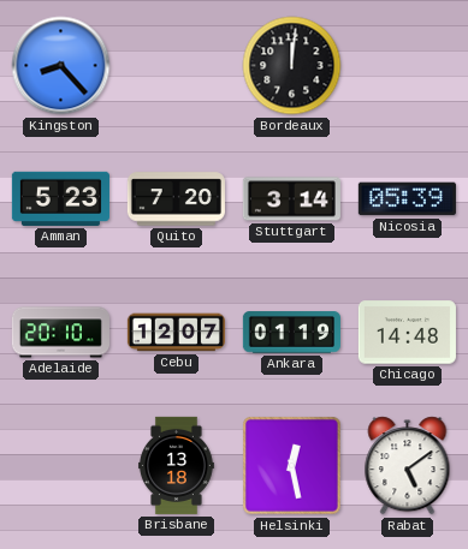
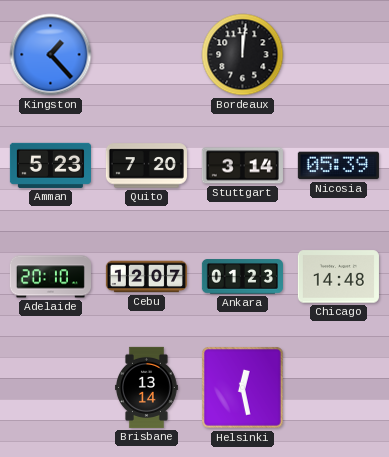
Kingston: 8:23 -> 1:23
Ankara: 01:19 -> 01:23
Brisbane: 13:18 -> 13:14
Rabat: 5:09 -> none
